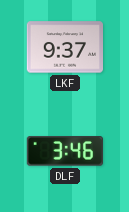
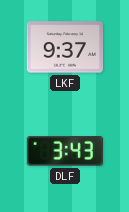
DLF: 3:46 -> 3:43
